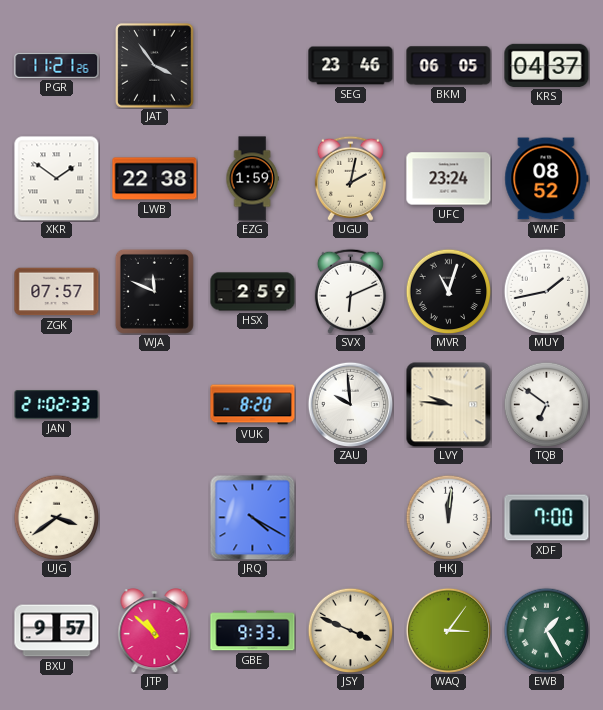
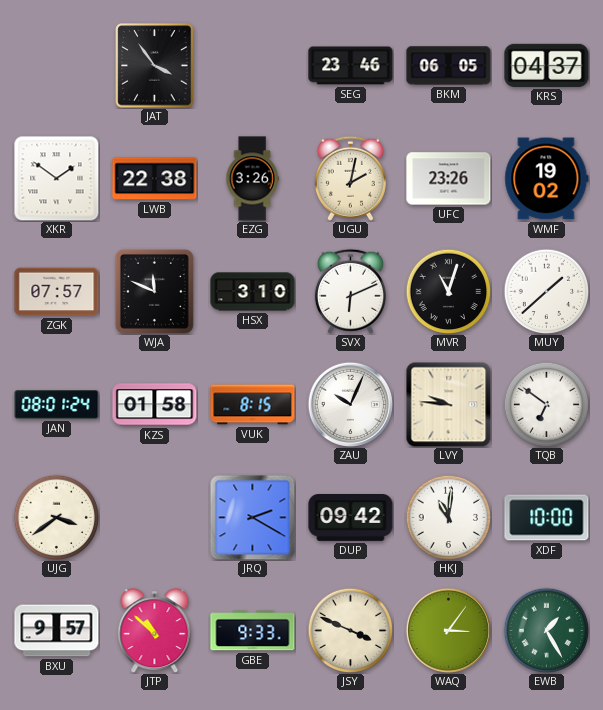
PGR: 11:21 -> none
EZG: 1:59 -> 3:26
UFC: 23:24 -> 23:26
WMF: 08:52 -> 19:02
HSX: 2:59 -> 3:10
MUY: 1:43 -> 1:38
JAN: 21:02 -> 08:01
KZS: none -> 01:58
VUK: 8:20 -> 8:15
ZAU: 9:59 -> 10:04
JRQ: 4:20 -> 2:20
DUP: none -> 09:42
HKJ: 12:01 -> 11:01
XDF: 7:00 -> 10:00
